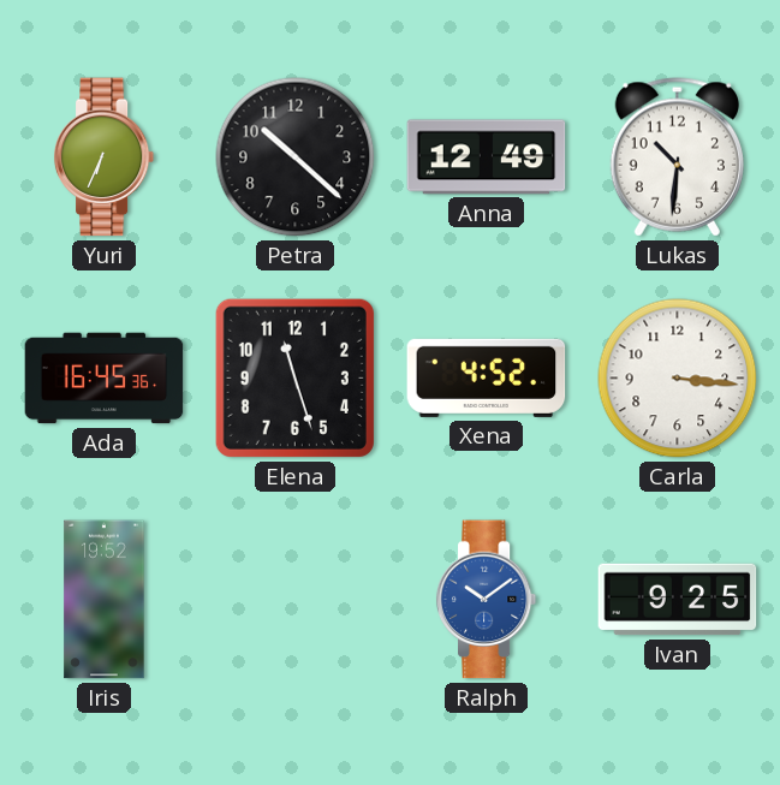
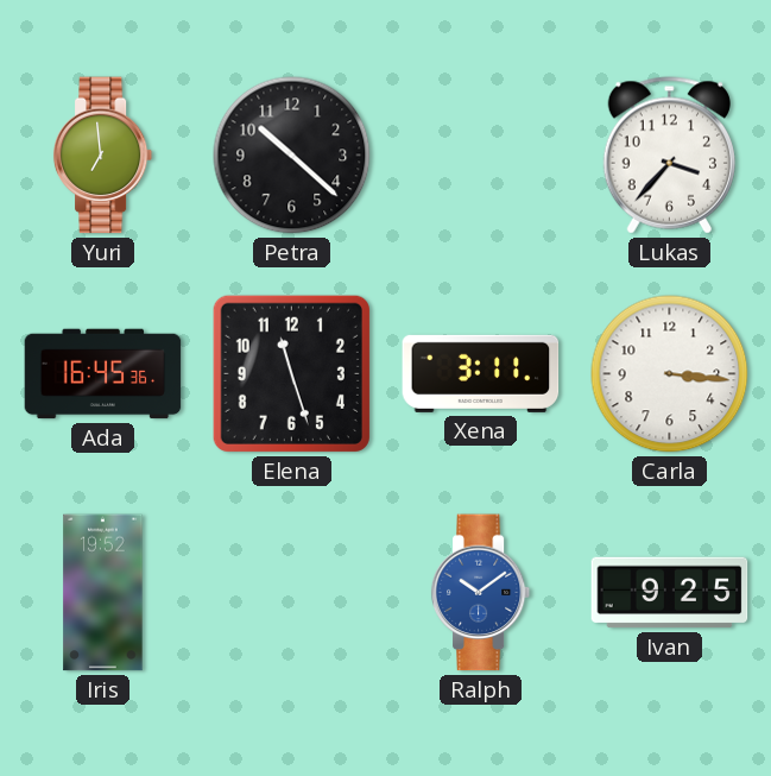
Yuri: 6:34 -> 6:59
Anna: 12:49 -> none
Lukas: 10:31 -> 3:37
Xena: 4:52 -> 3:11
